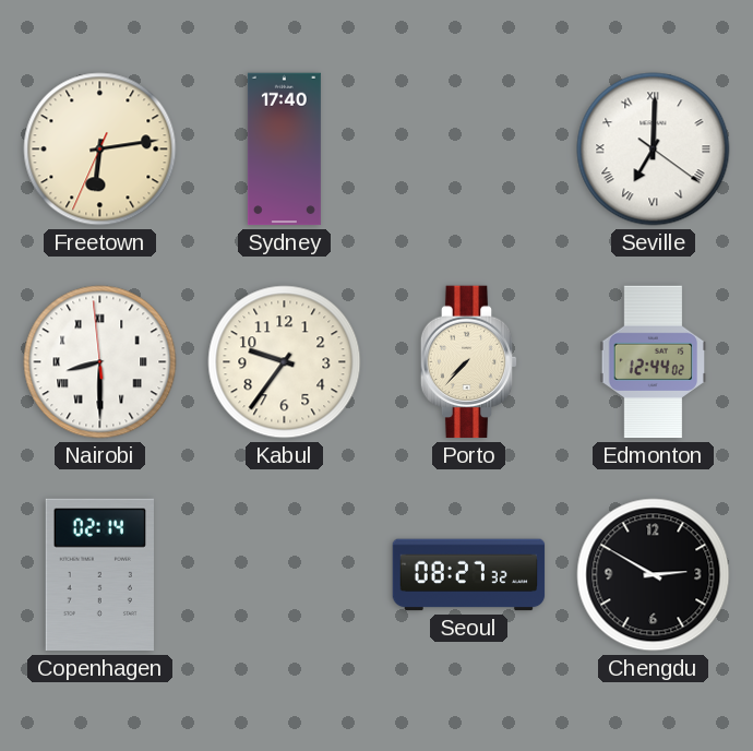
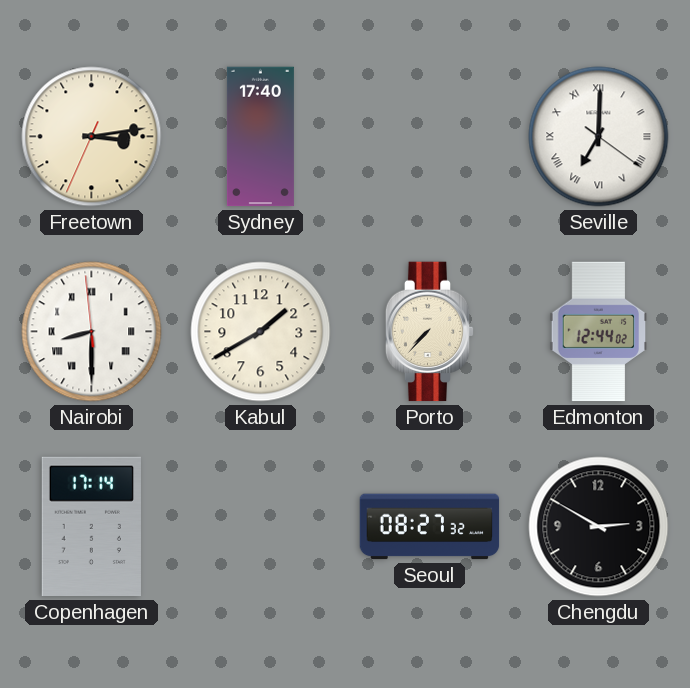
Freetown: 6:13 -> 3:13
Kabul: 9:36 -> 1:40
Copenhagen: 02:14 -> 17:14
